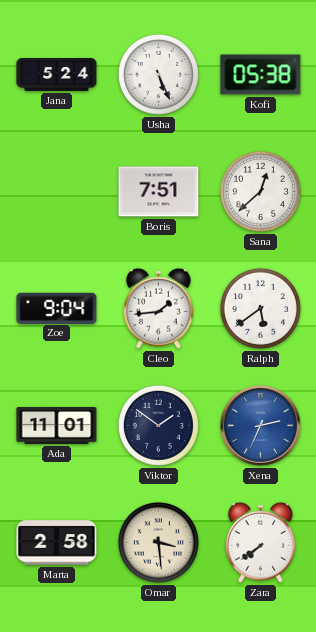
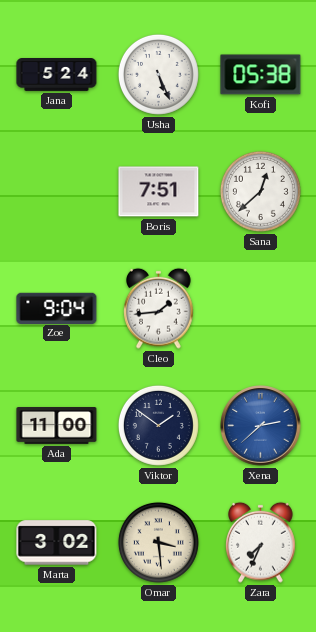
Ralph: 5:39 -> none
Ada: 11:01 -> 11:00
Xena: 2:34 -> 2:38
Marta: 2:58 -> 3:02
Zara: 7:39 -> 7:34
